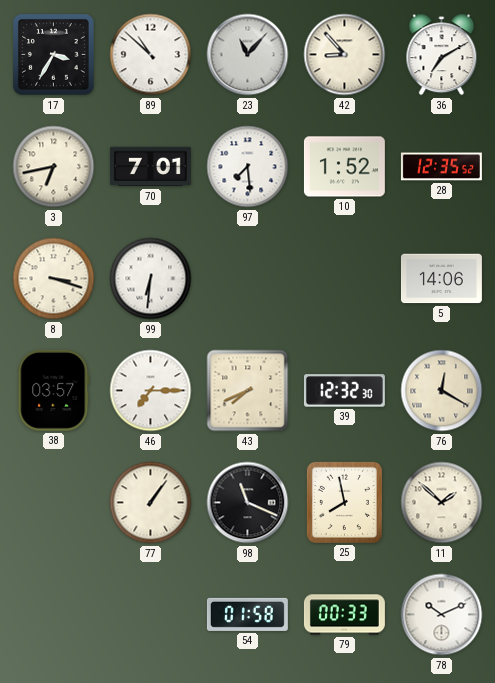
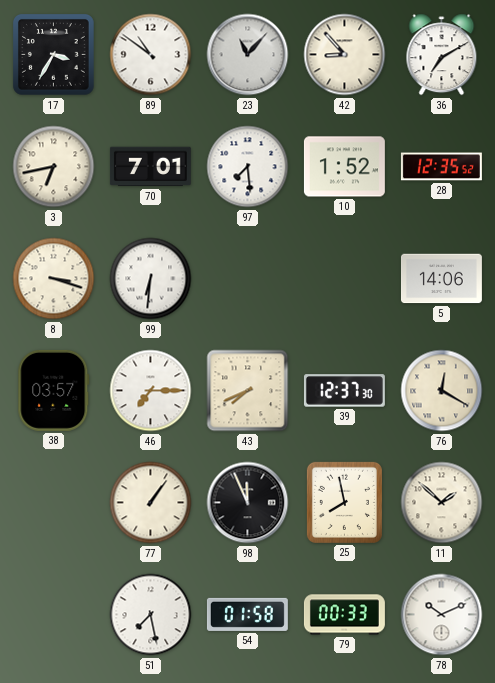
89: 10:52 -> 10:51
39: 12:32 -> 12:37
98: 11:19 -> 11:56
51: none -> 7:28
